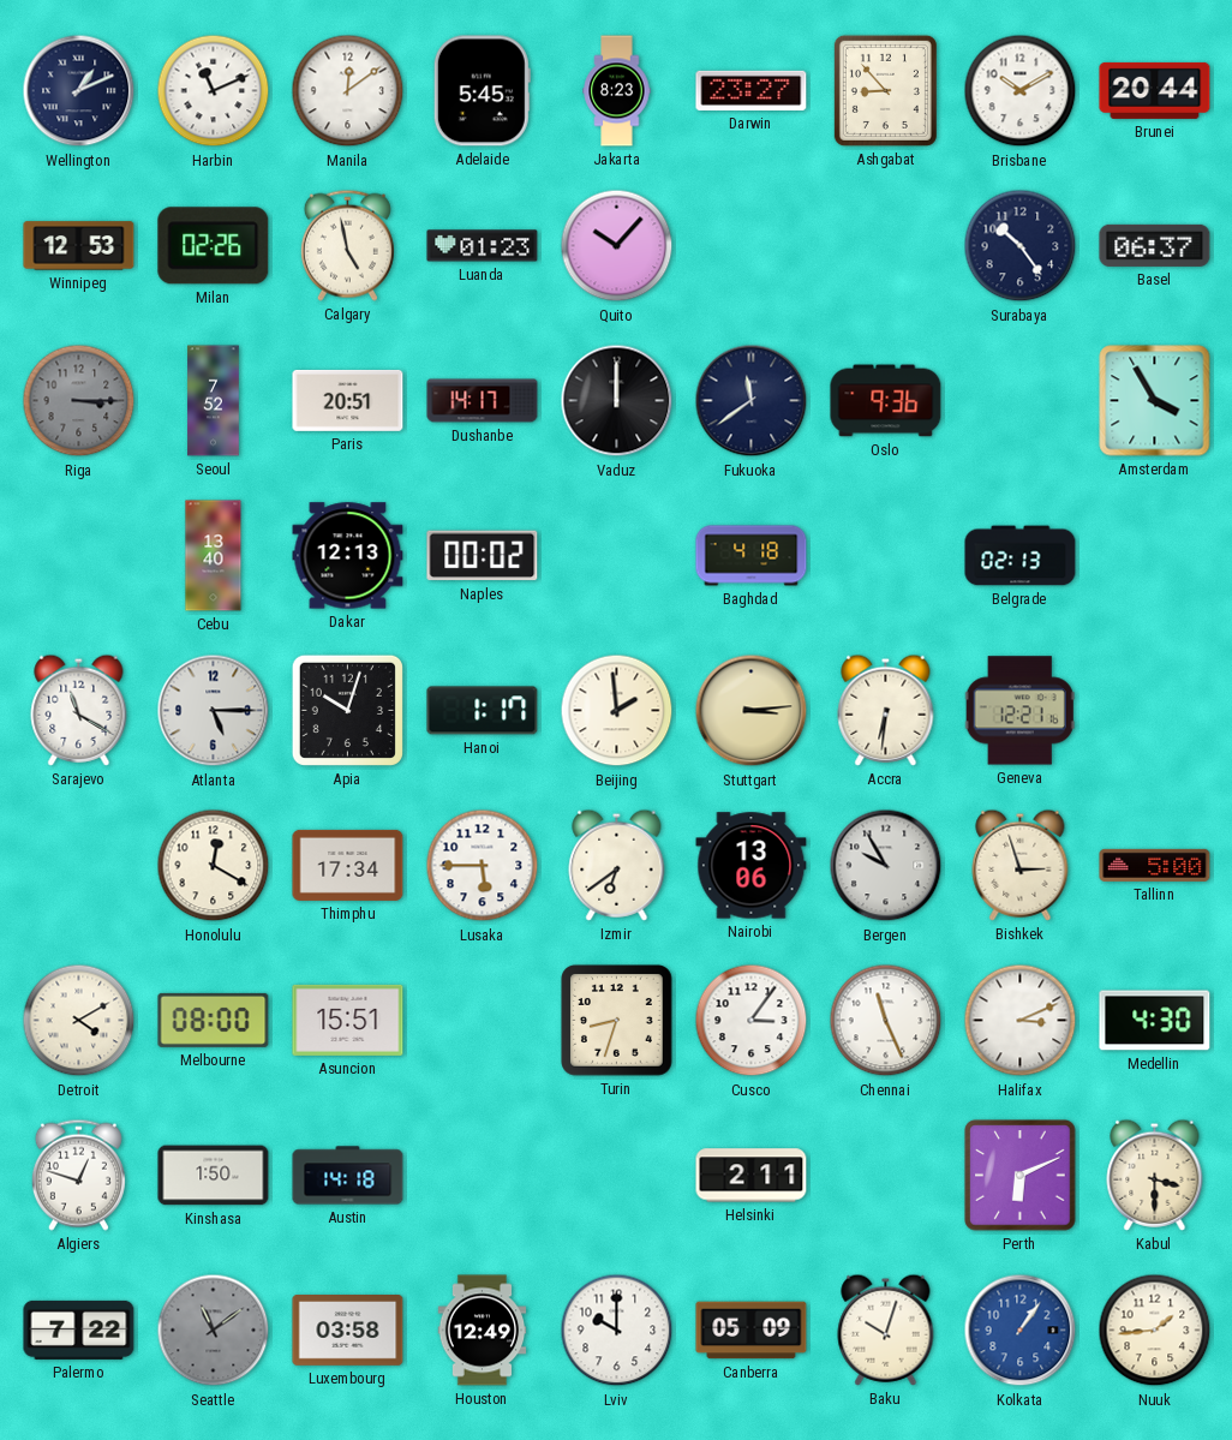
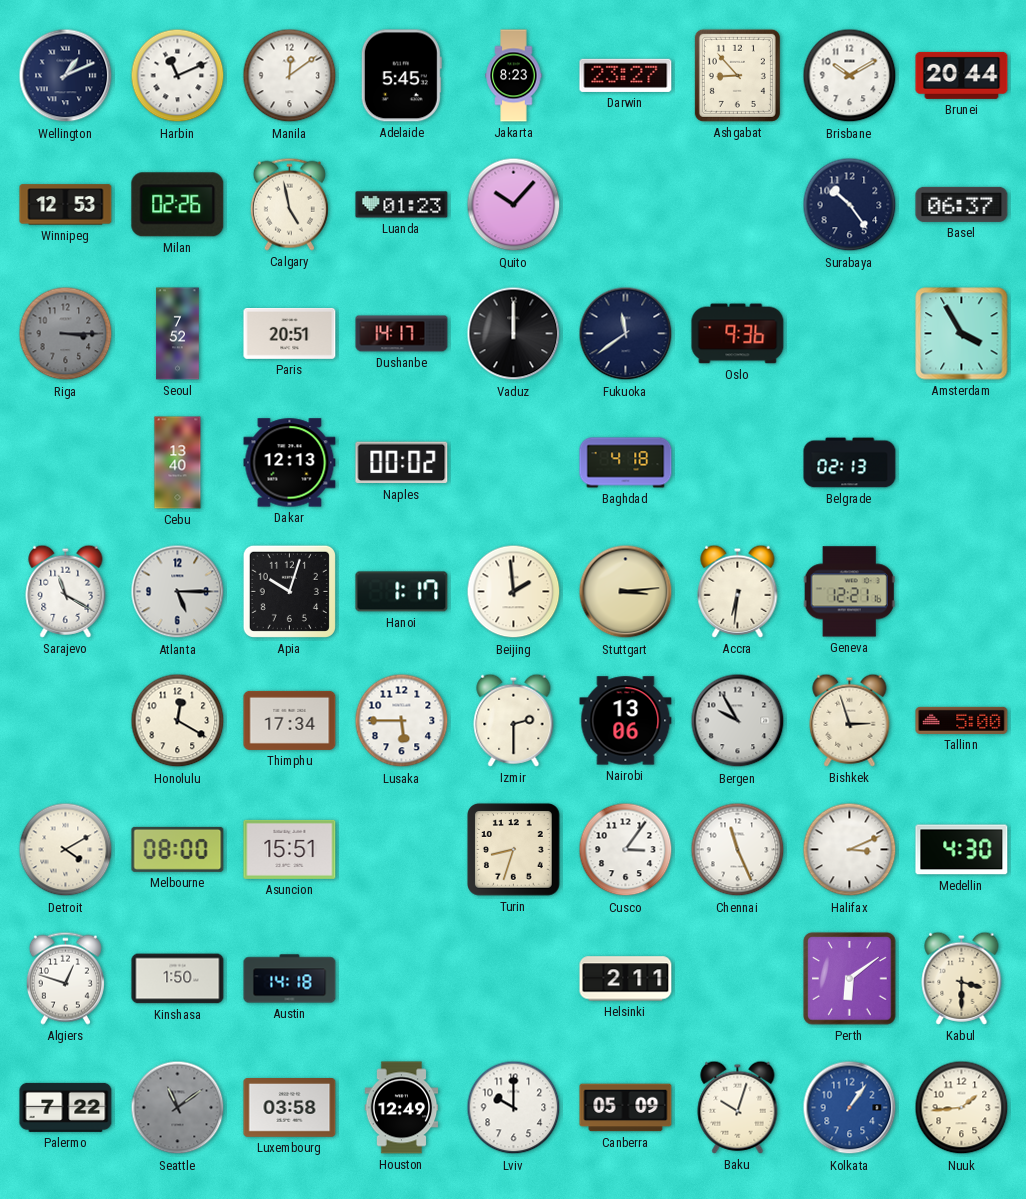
Izmir: 6:39 -> 2:30
Perth: 6:11 -> 6:09
